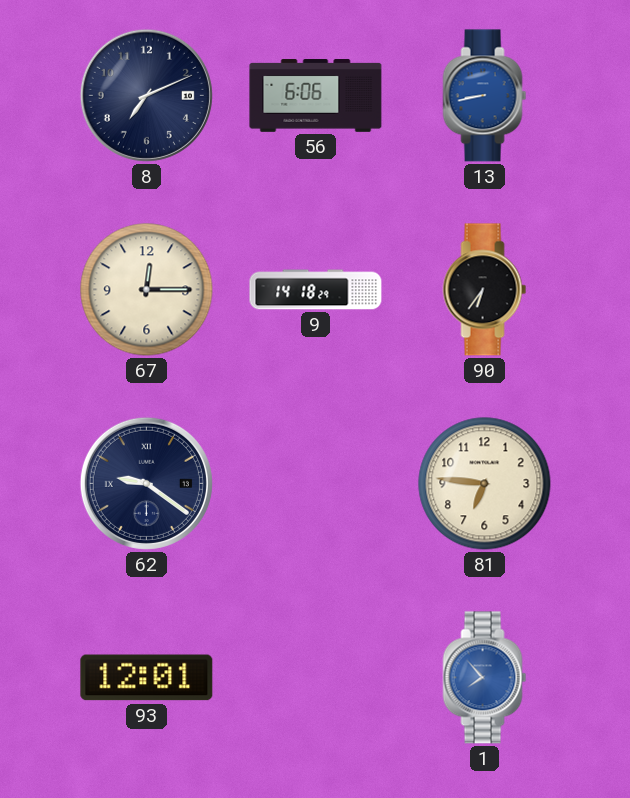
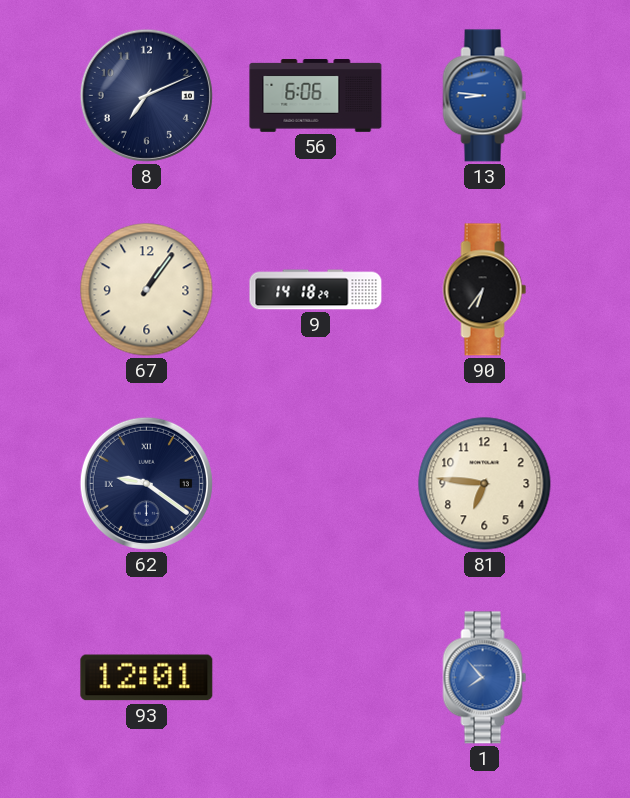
13: 8:43 -> 8:46
67: 12:15 -> 1:06
